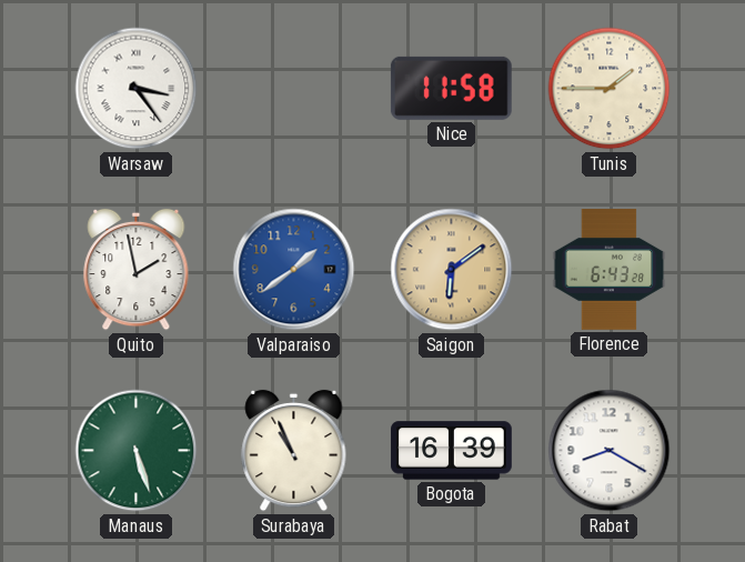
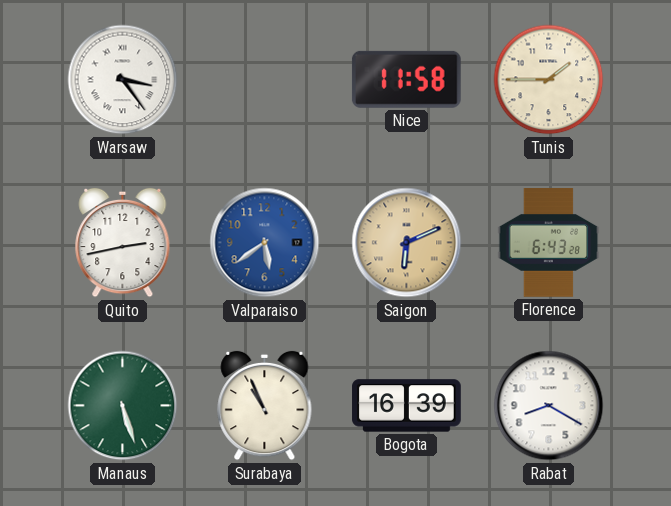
Quito: 1:58 -> 2:43
Valparaiso: 1:39 -> 5:39
Saigon: 6:09 -> 6:11
